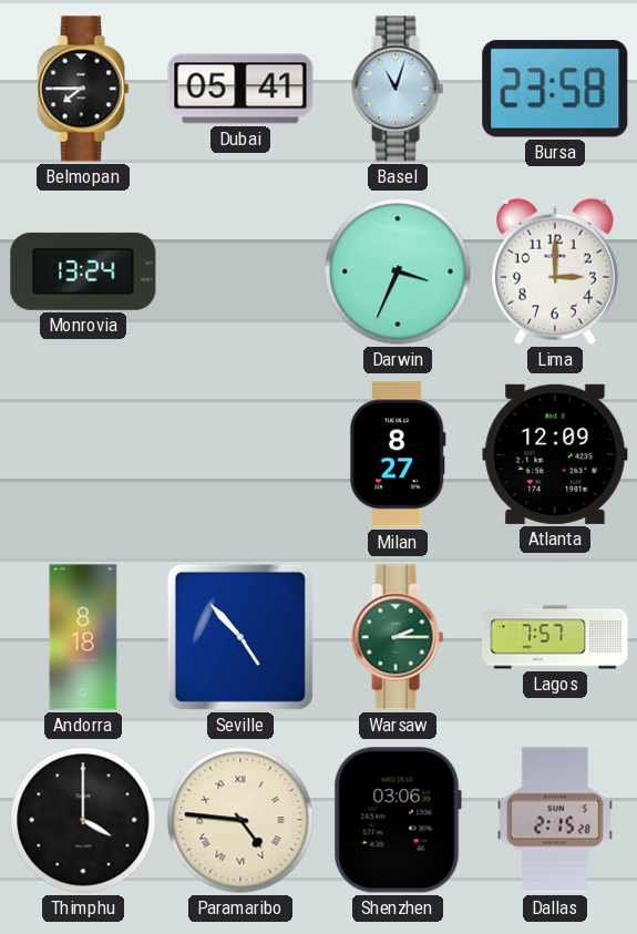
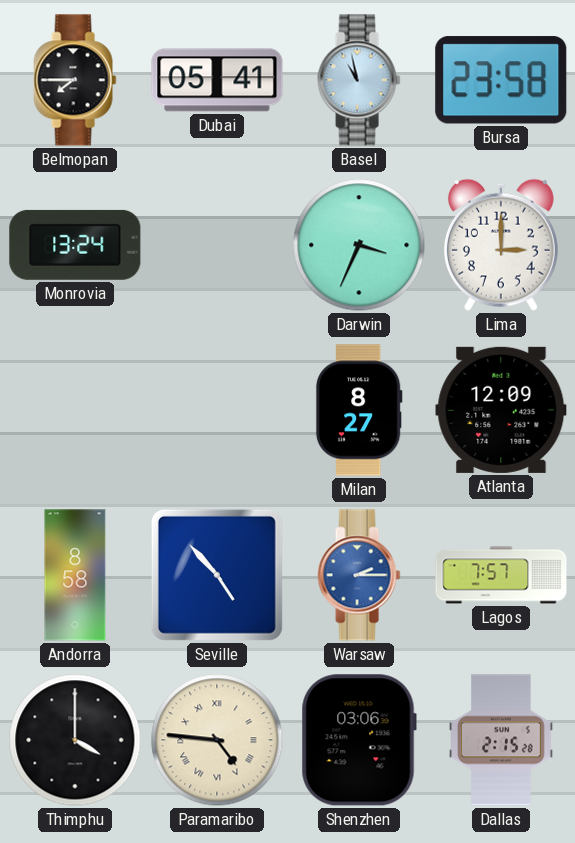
Basel: 11:03 -> 10:58
Andorra: 8:18 -> 8:58
Warsaw dial: green -> blue
